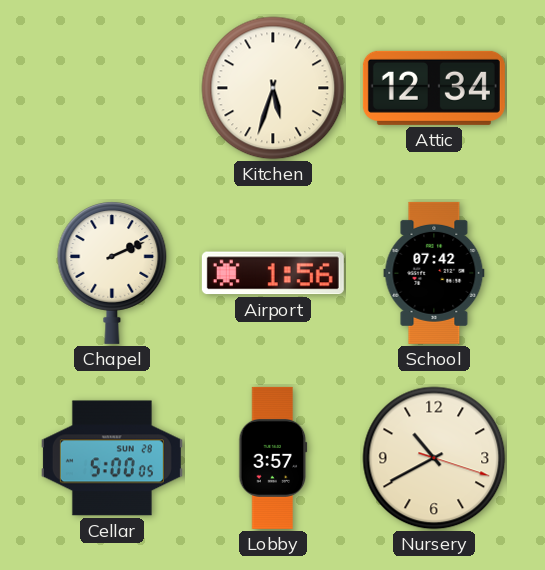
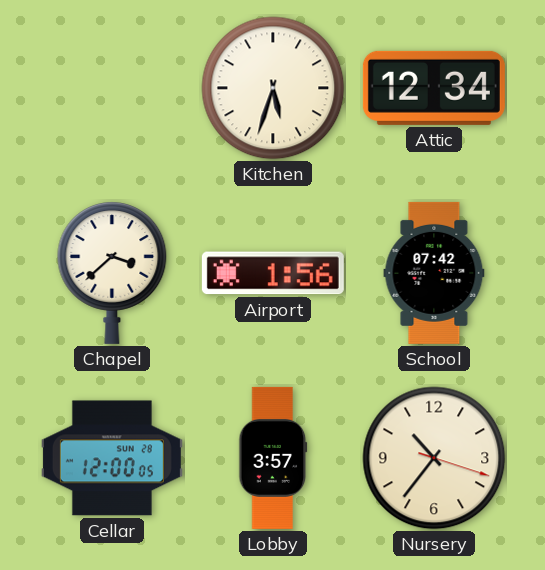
Chapel: 2:11 -> 3:38
Cellar: 5:00 -> 12:00
Nursery: 10:40 -> 10:36
